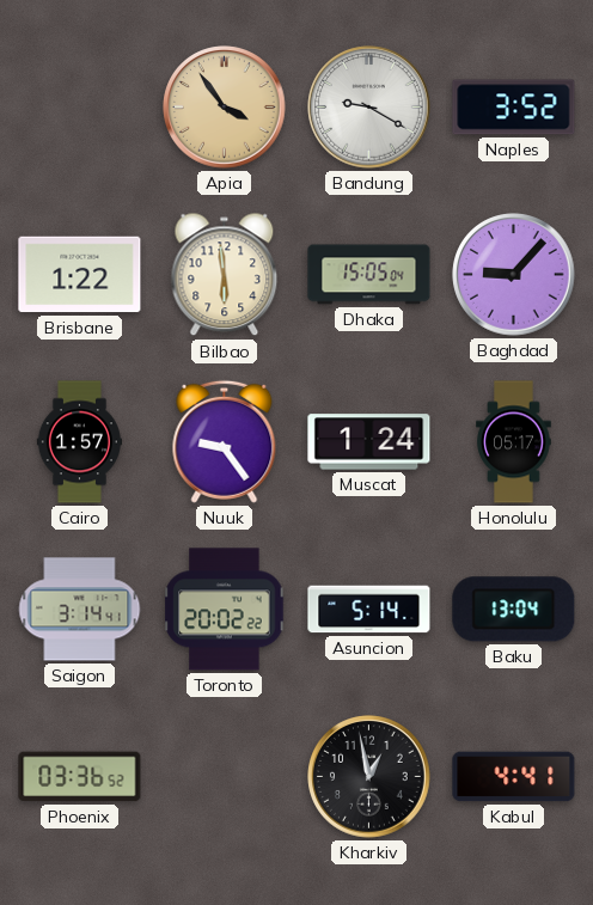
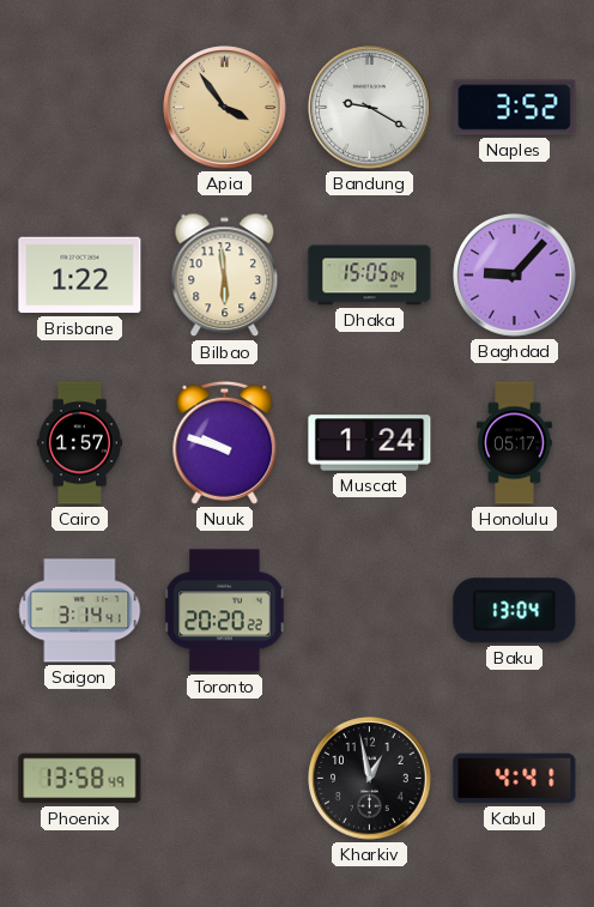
Nuuk: 9:24 -> 9:48
Toronto: 20:02 -> 20:20
Asuncion: 5:14 -> none
Phoenix: 03:36 -> 13:58
